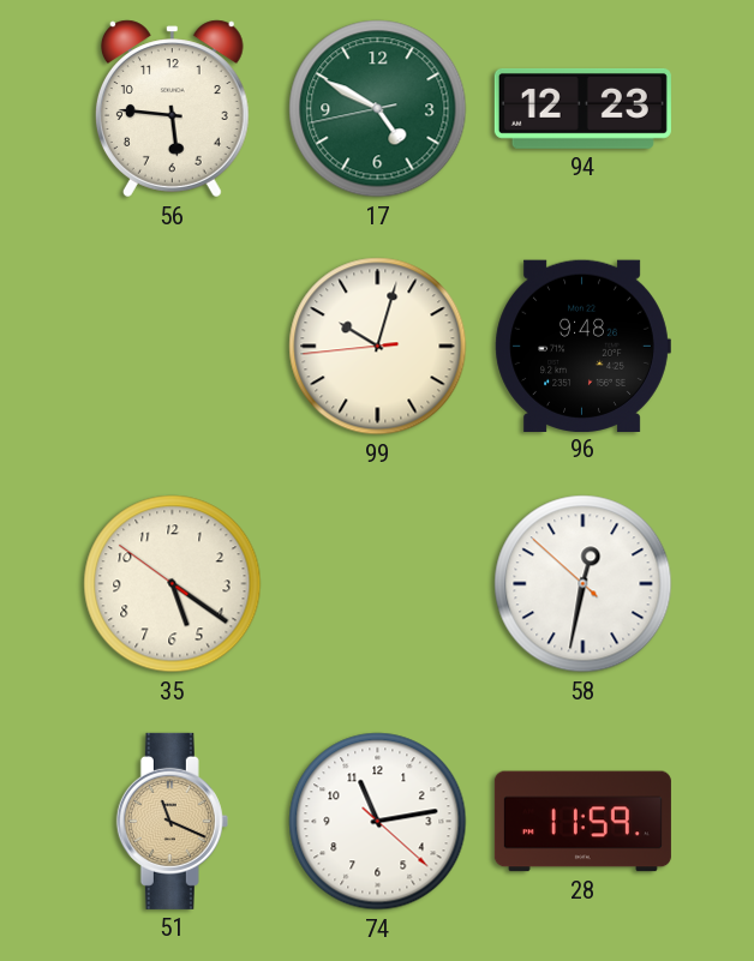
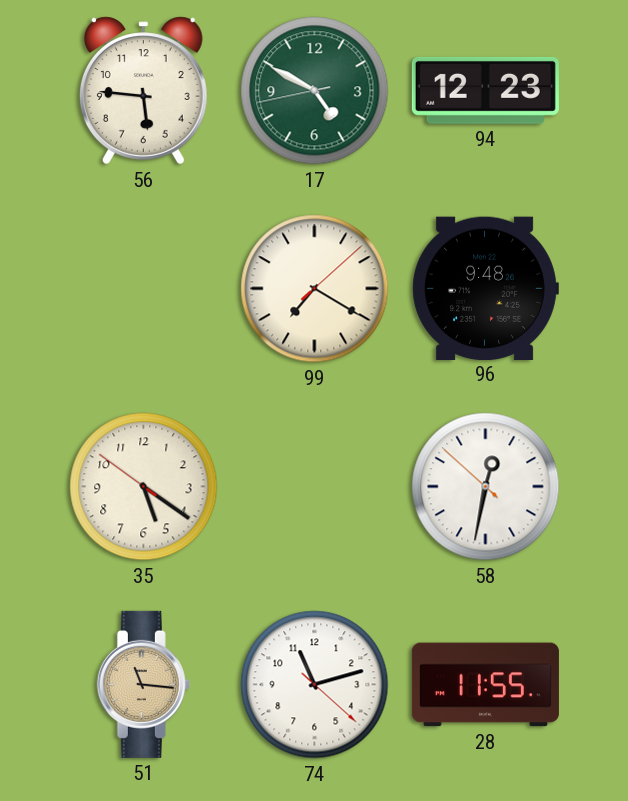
99: 10:02 -> 7:20
51: 11:19 -> 11:16
74: 11:13 -> 11:12
28: 11:59 -> 11:55
